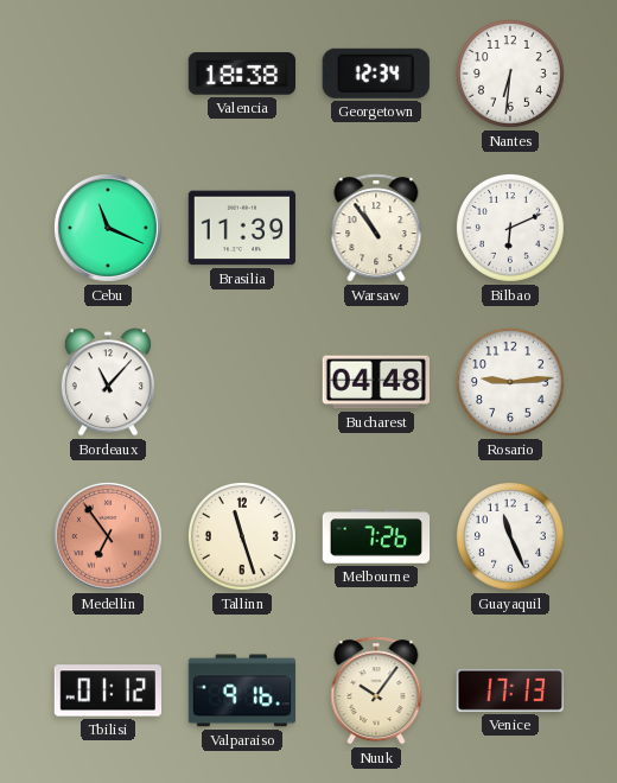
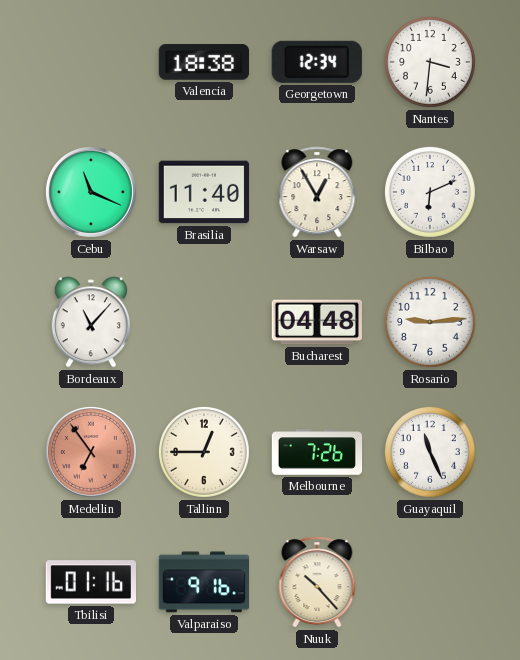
Nantes: 6:31 -> 3:31
Brasilia: 11:39 -> 11:40
Warsaw: 10:54 -> 12:55
Tallinn: 11:27 -> 12:45
Tbilisi: 01:12 -> 01:16
Nuuk: 10:06 -> 10:23
Venice: 17:13 -> none
